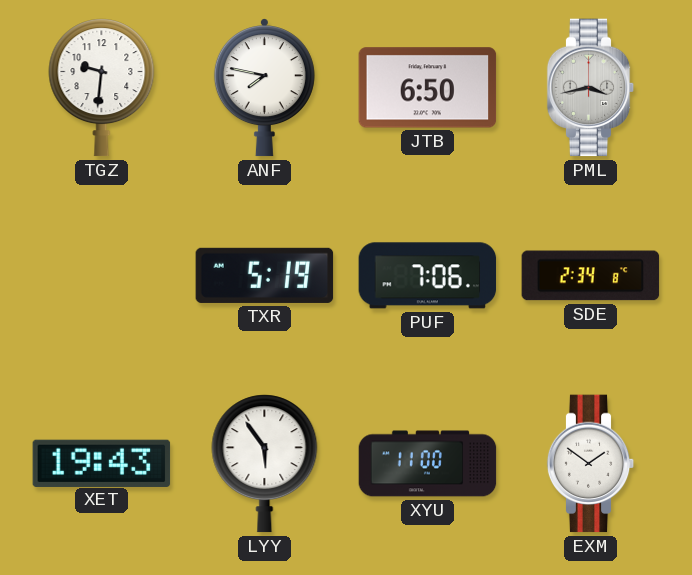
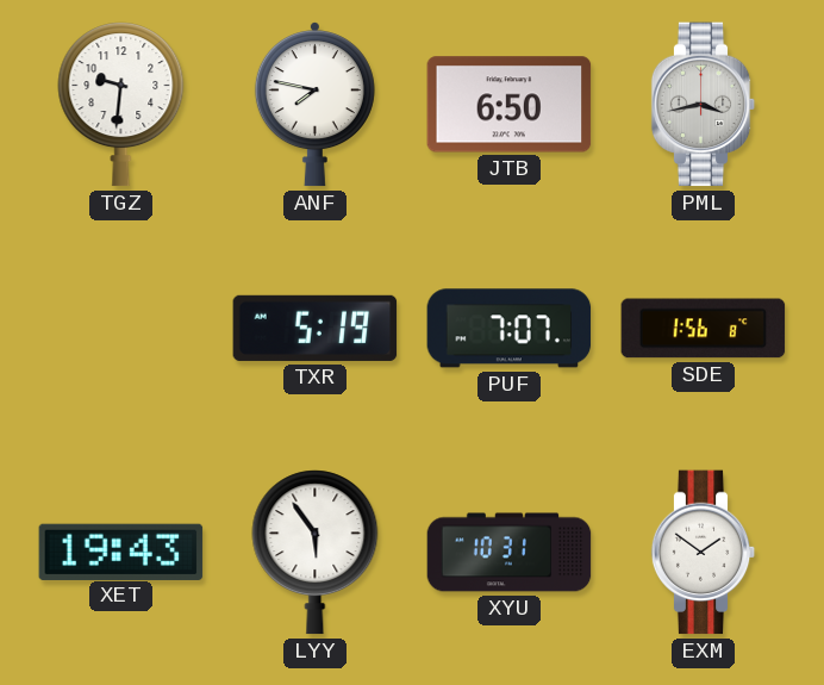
PUF: 7:06 -> 7:07
SDE: 2:34 -> 1:56
XYU: 11:00 -> 10:31
